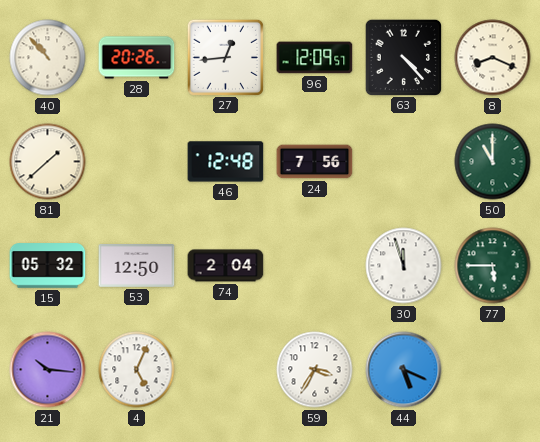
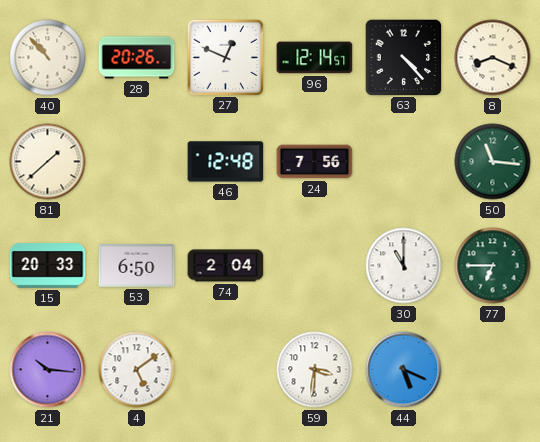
27: 12:44 -> 12:49
96: 12:09 -> 12:14
50: 11:00 -> 11:16
15: 05:32 -> 20:33
53: 12:50 -> 6:50
30: 11:57 -> 11:00
77: 5:45 -> 6:45
4: 5:04 -> 5:09
59: 3:35 -> 3:31
